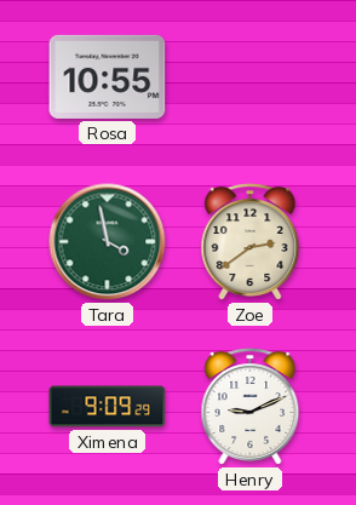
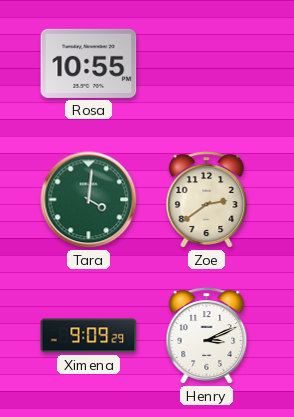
Tara: 3:58 -> 4:01
Henry: 9:11 -> 3:11
